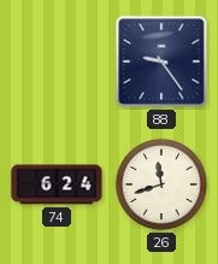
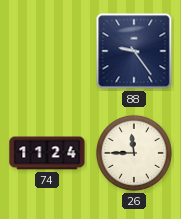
74: 6:24 -> 11:24
26: 11:42 -> 11:45
